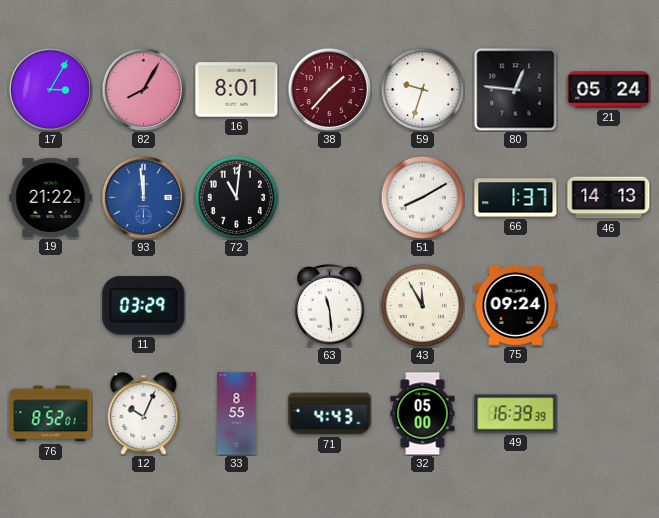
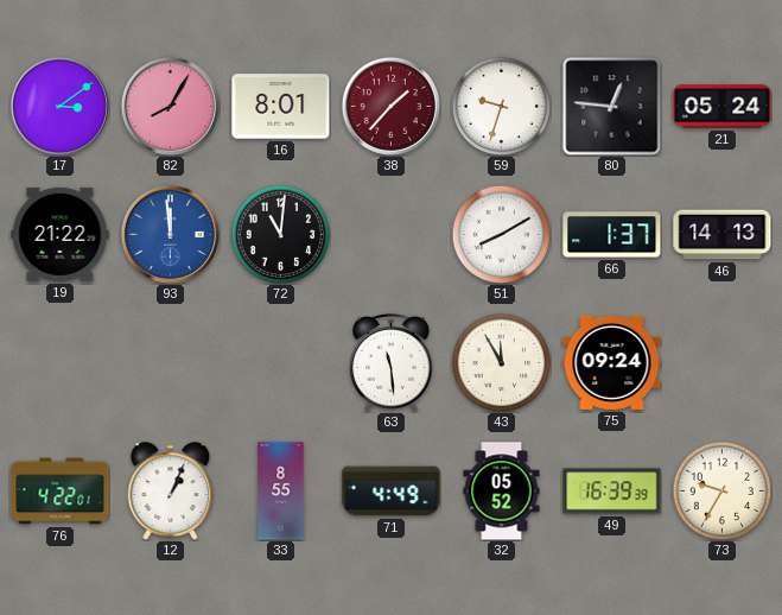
17: 3:05 -> 3:09
11: 03:29 -> none
76: 8:52 -> 4:22
12: 10:04 -> 1:04
71: 4:43 -> 4:49
32: 05:00 -> 05:52
73: none -> 9:35
